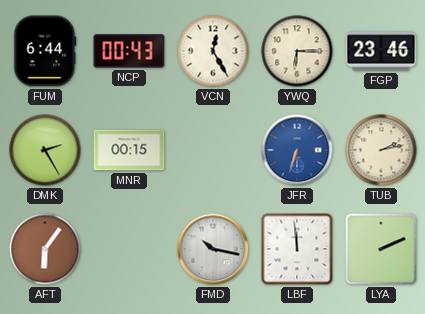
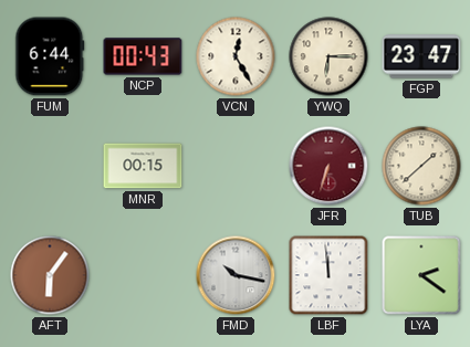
FGP: 23:46 -> 23:47
DMK: 2:25 -> none
JFR dial: blue -> burgundy
TUB: 2:13 -> 1:38
LYA: 2:11 -> 2:21
